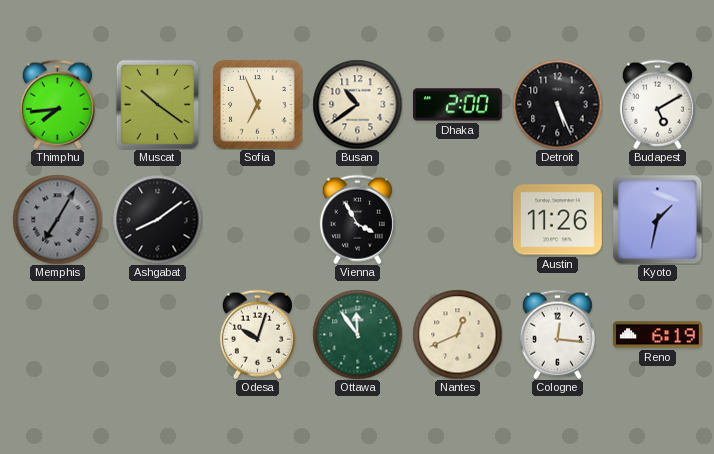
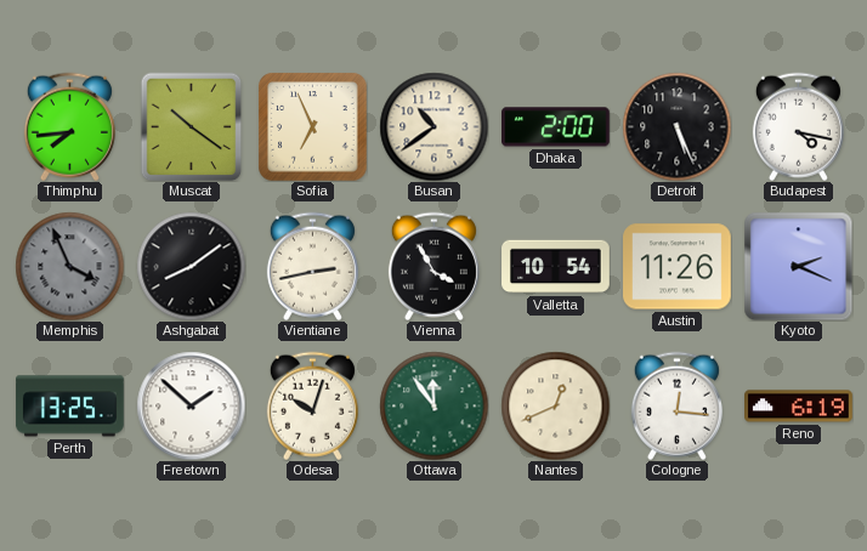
Budapest: 5:10 -> 4:17
Memphis: 7:05 -> 3:56
Vientiane: none -> 2:43
Valletta: none -> 10:54
Kyoto: 1:32 -> 2:19
Perth: none -> 13:25
Freetown: none -> 1:52
